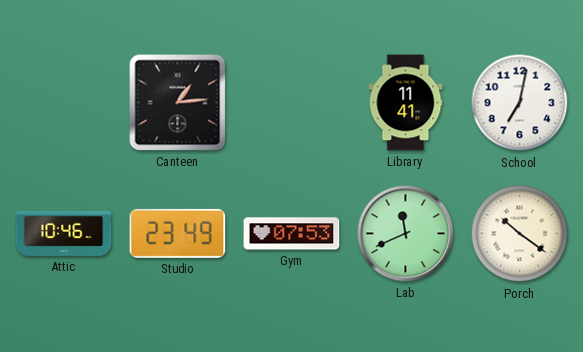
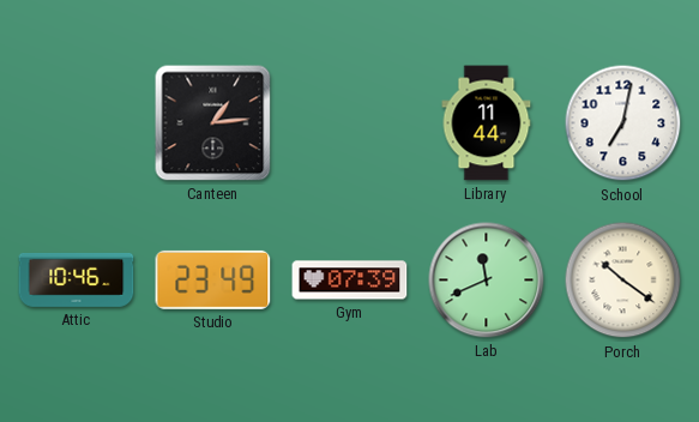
Library: 11:41 -> 11:44
Gym: 07:53 -> 07:39
